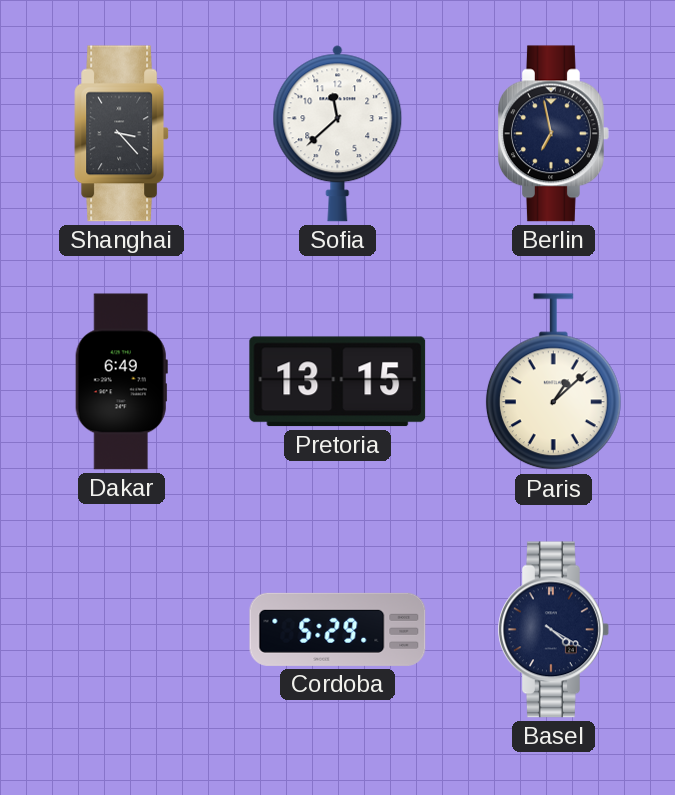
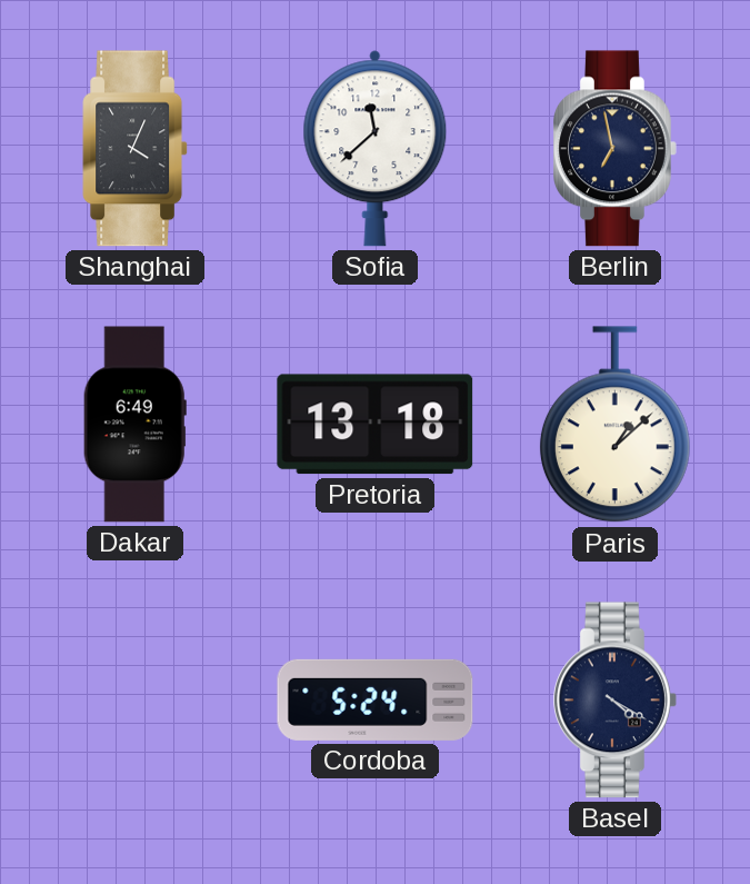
Shanghai: 3:23 -> 4:04
Pretoria: 13:15 -> 13:18
Cordoba: 5:29 -> 5:24
